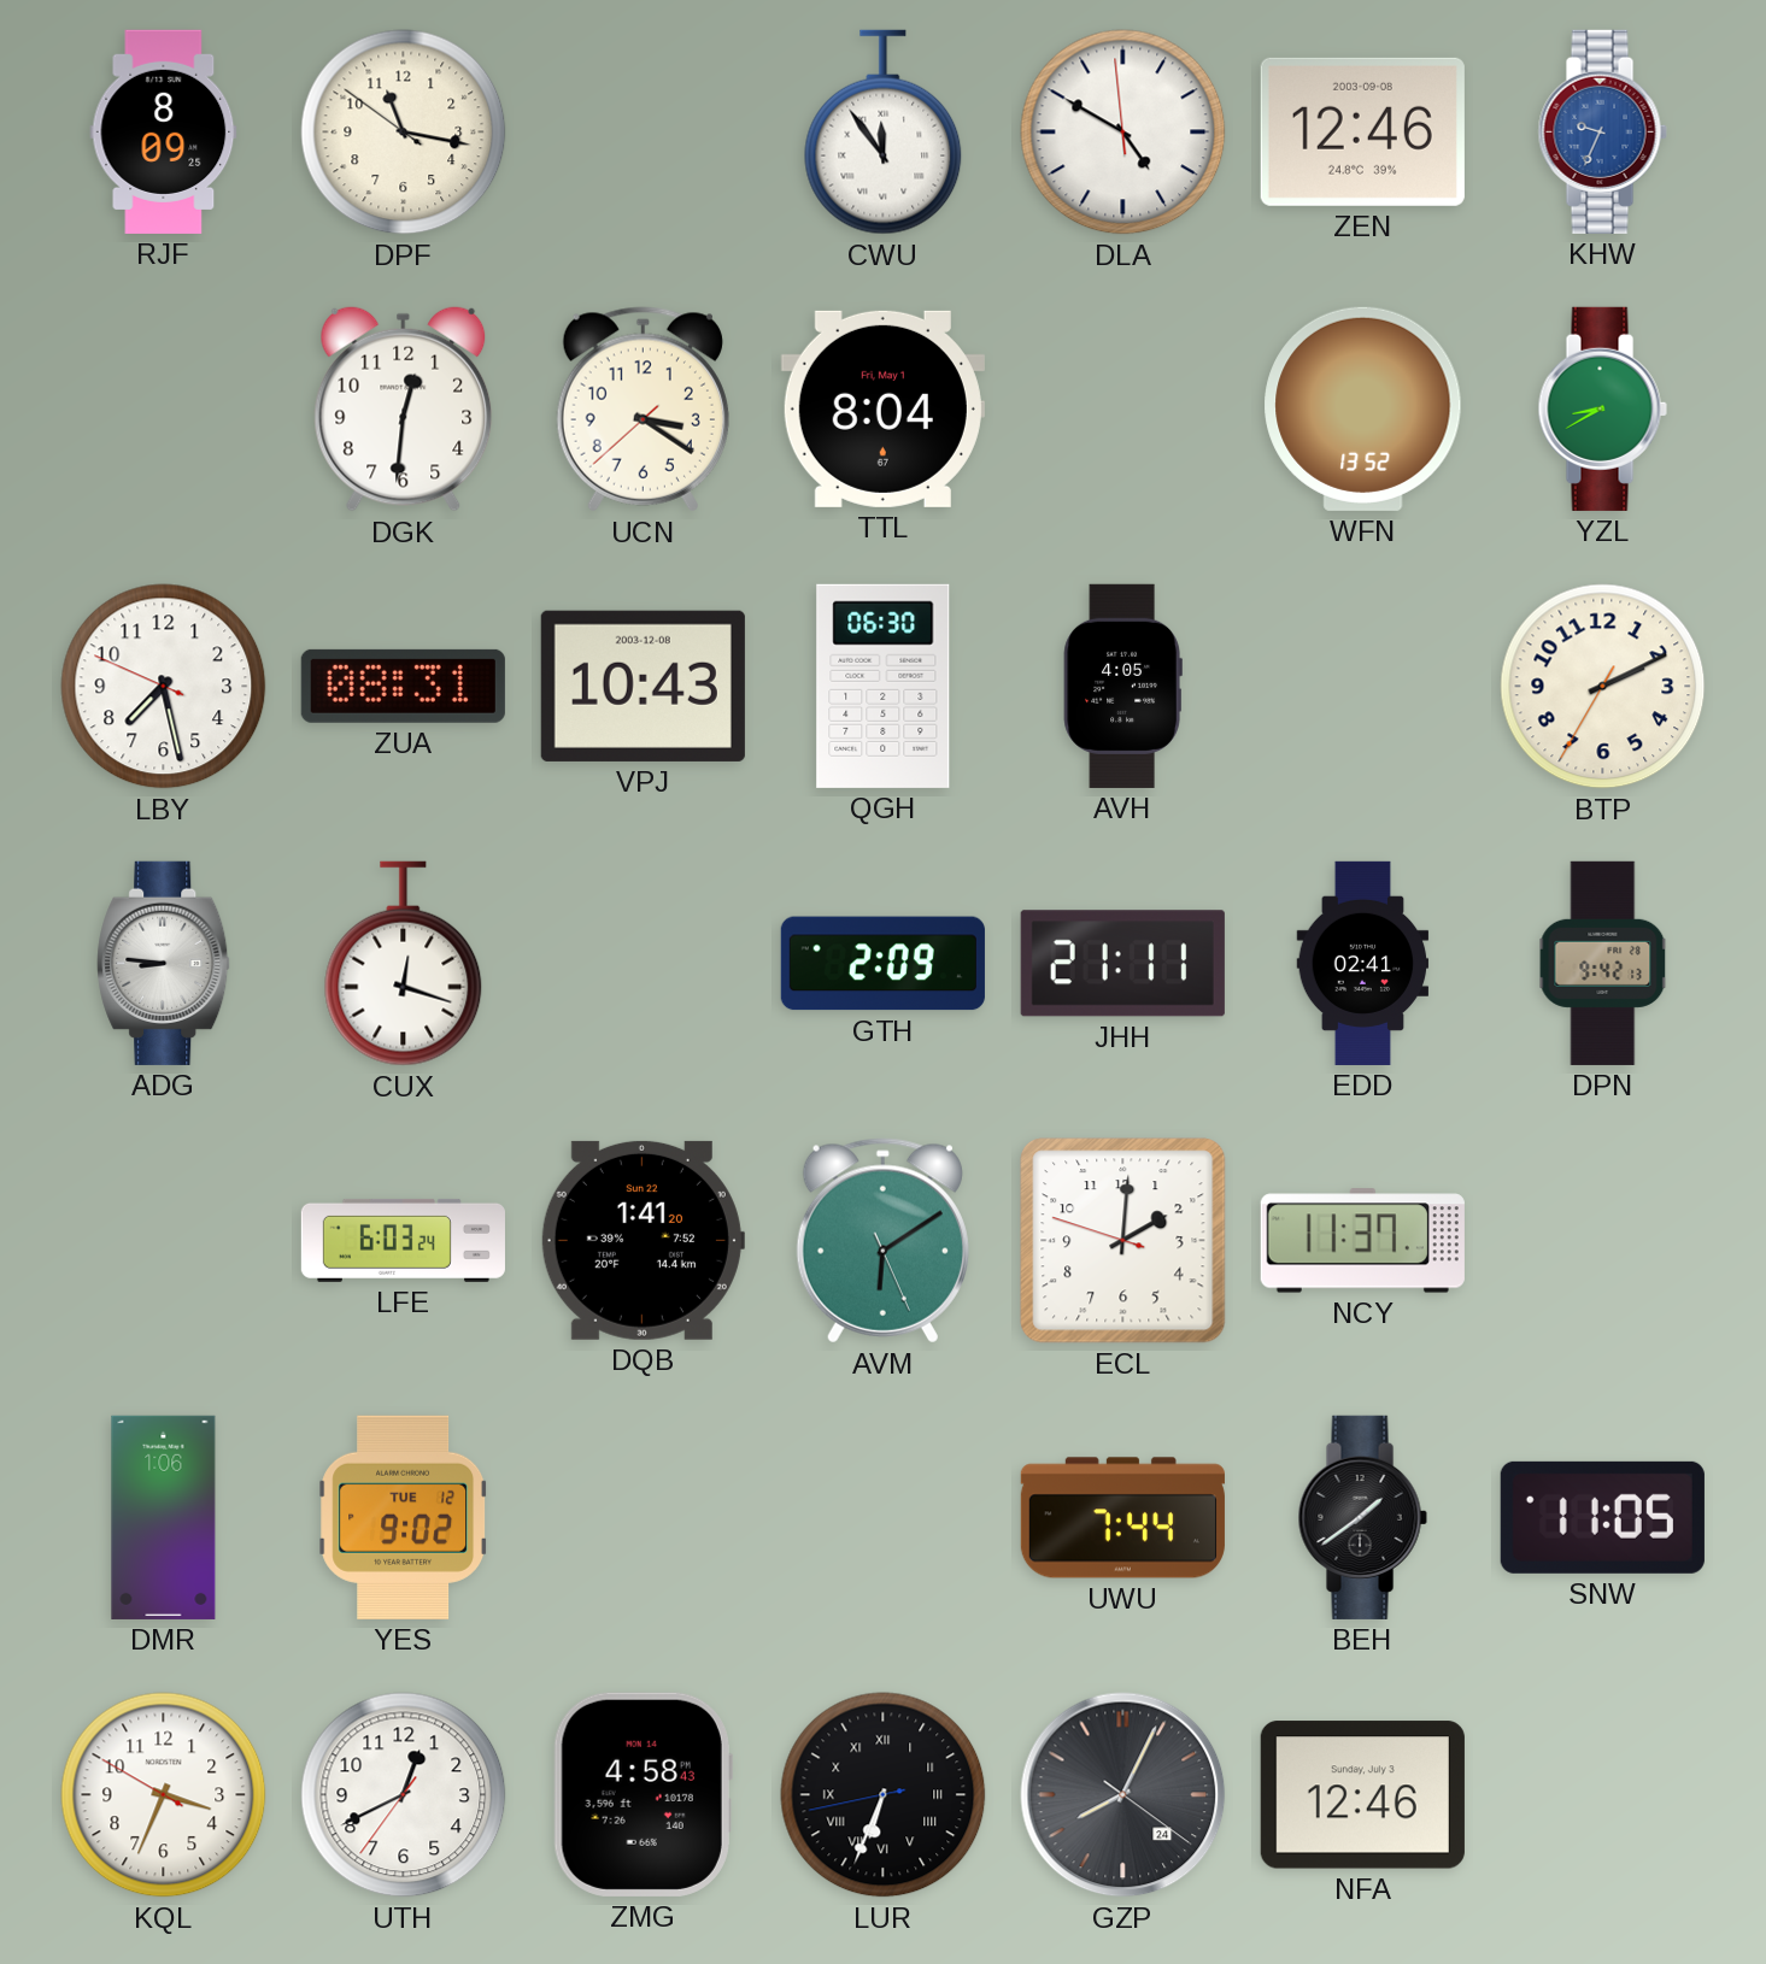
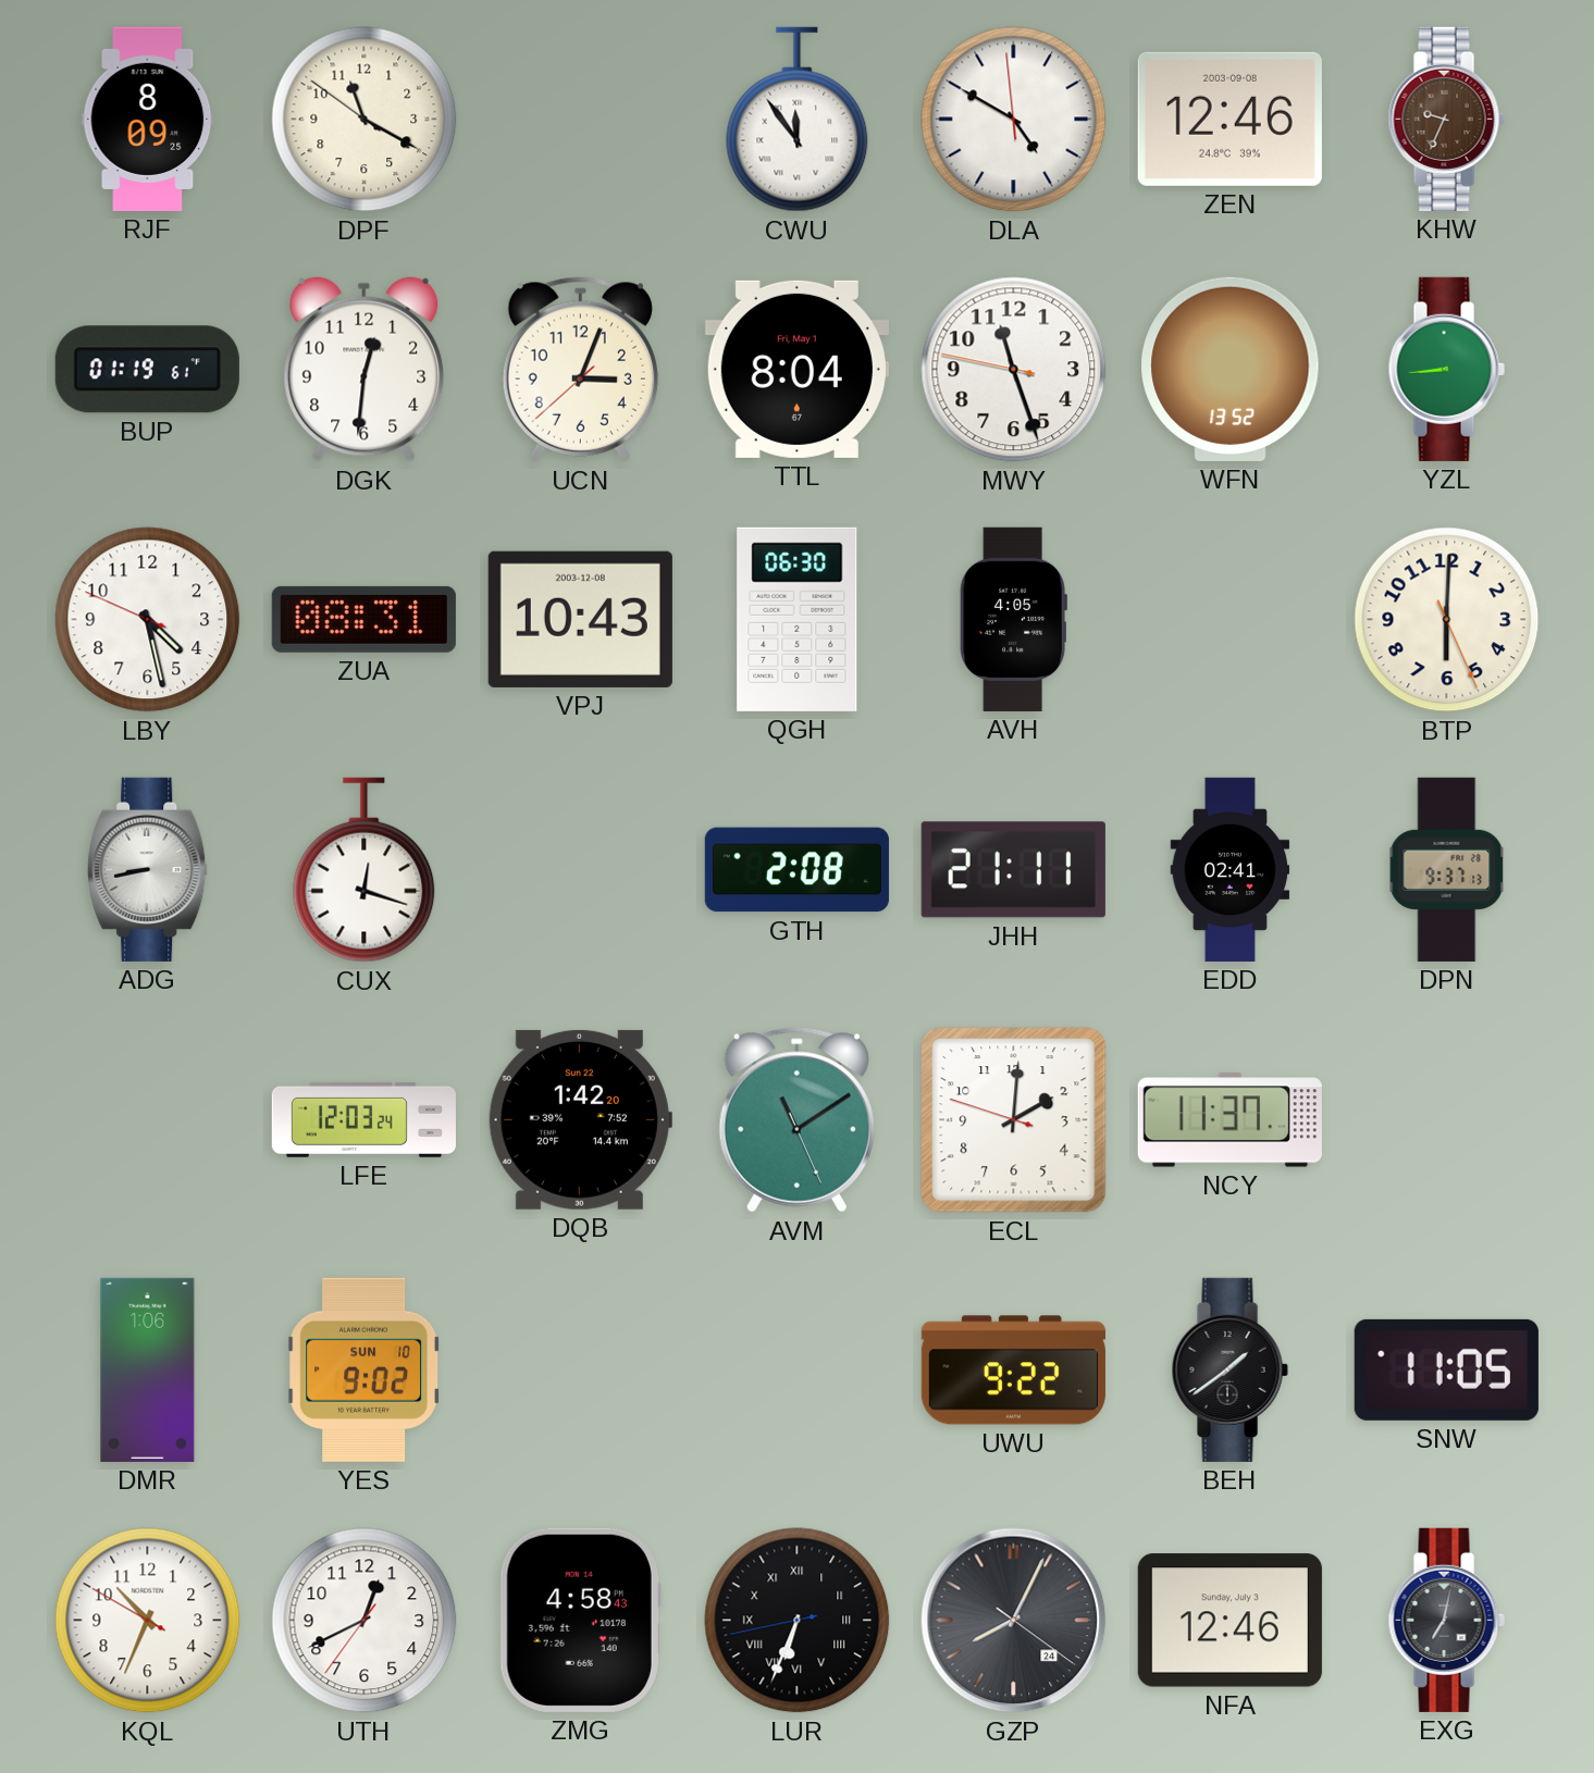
DPF: 11:16 -> 11:19
KHW dial: blue -> brown
BUP: none -> 01:19
UCN: 3:20 -> 3:03
MWY: none -> 11:26
YZL: 8:40 -> 8:44
LBY: 7:27 -> 4:27
BTP: 2:10 -> 6:00
ADG: 8:46 -> 8:43
GTH: 2:09 -> 2:08
DPN: 9:42 -> 9:37
LFE: 6:03 -> 12:03
DQB: 1:41 -> 1:42
AVM: 6:09 -> 11:09
YES date: TUE 12 -> SUN 10
UWU: 7:44 -> 9:22
KQL: 3:33 -> 10:33
EXG: none -> 7:02
